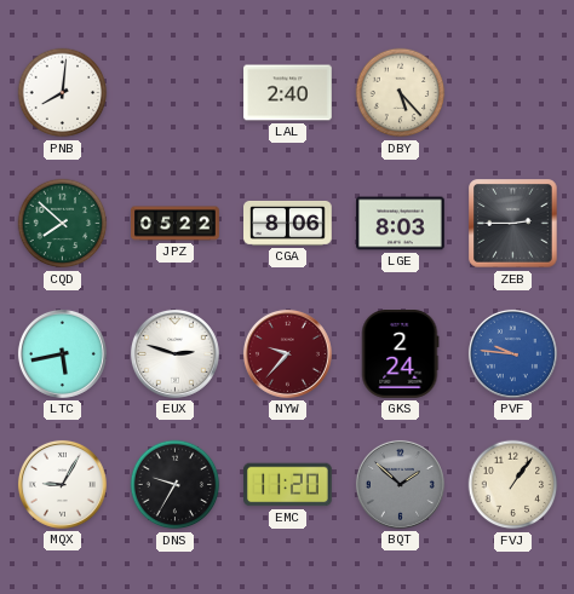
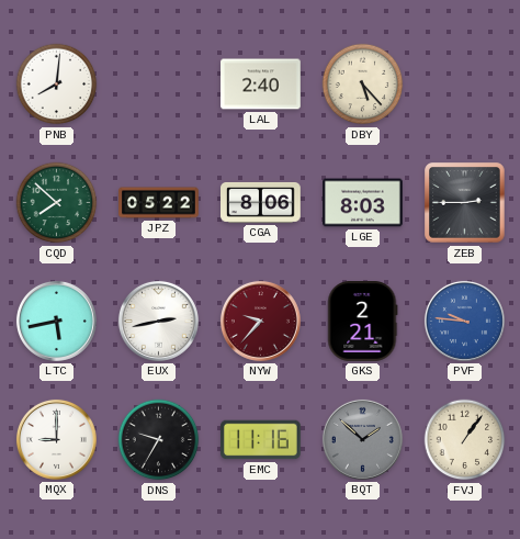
EUX: 2:48 -> 2:43
GKS: 2:24 -> 2:21
MQX: 9:05 -> 9:00
EMC: 11:20 -> 11:16
